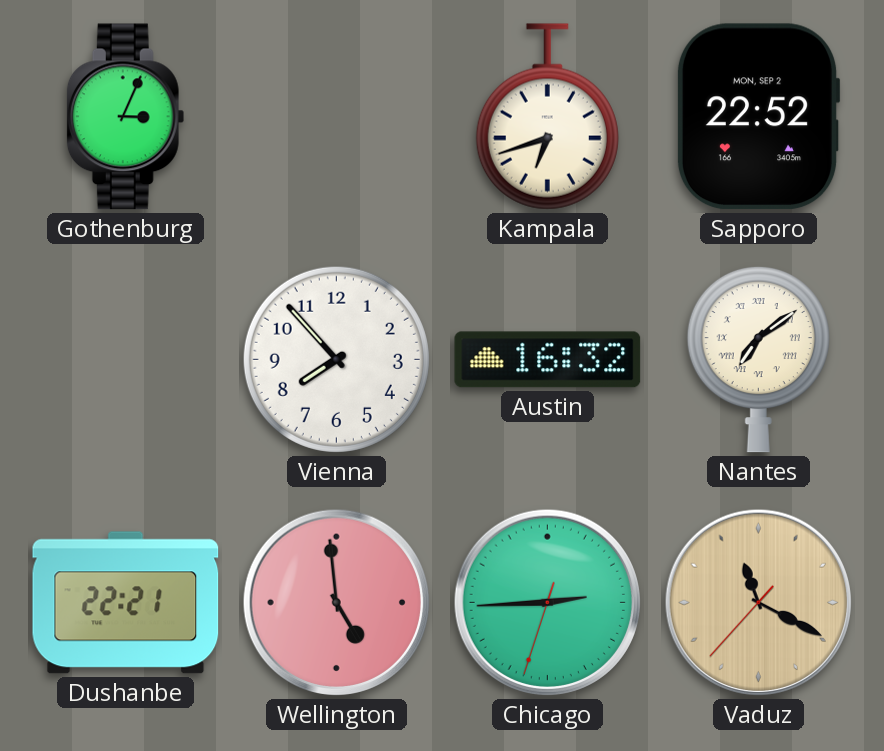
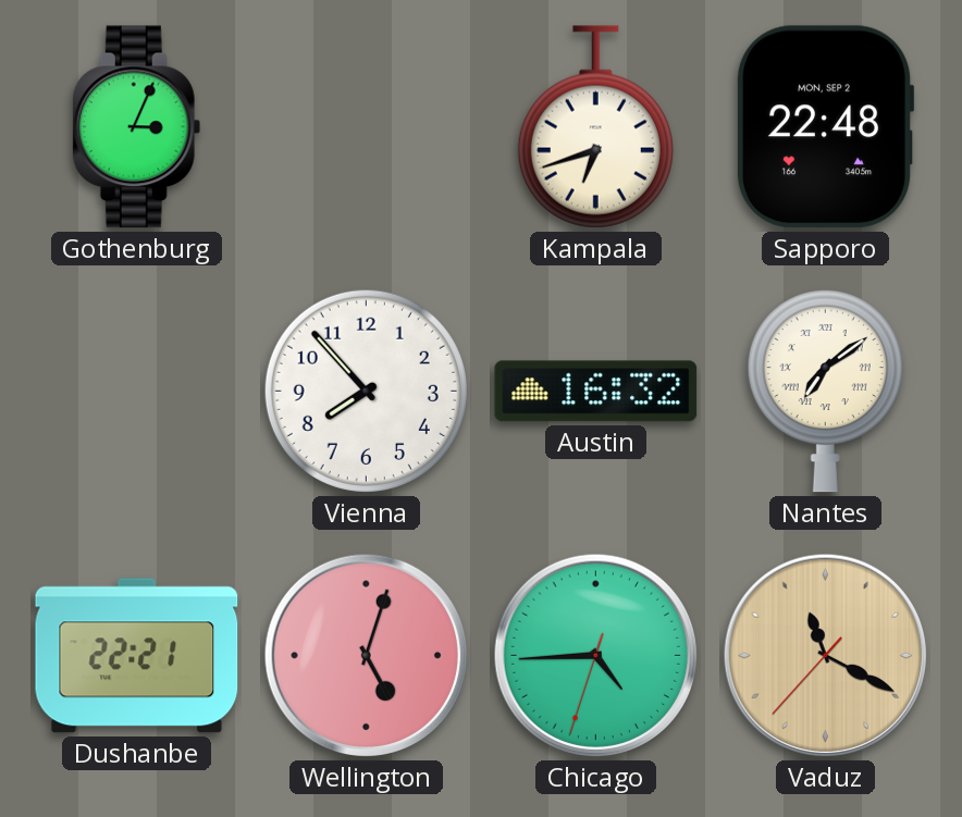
Sapporo: 22:52 -> 22:48
Wellington: 4:59 -> 5:03
Chicago: 2:44 -> 4:44
